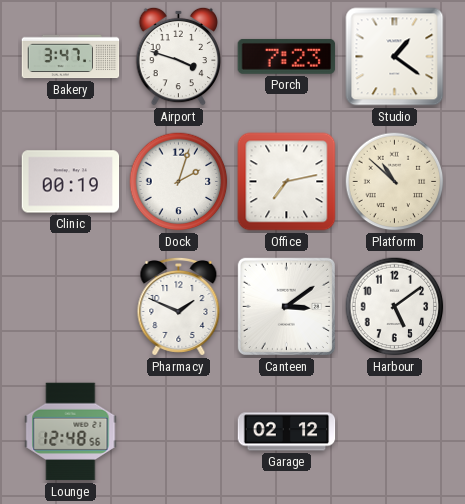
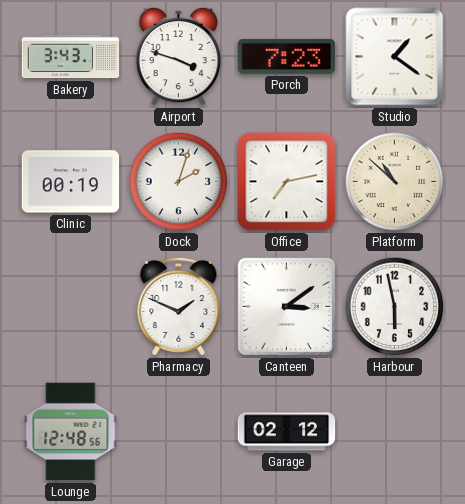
Bakery: 3:47 -> 3:43
Harbour: 5:09 -> 5:58
